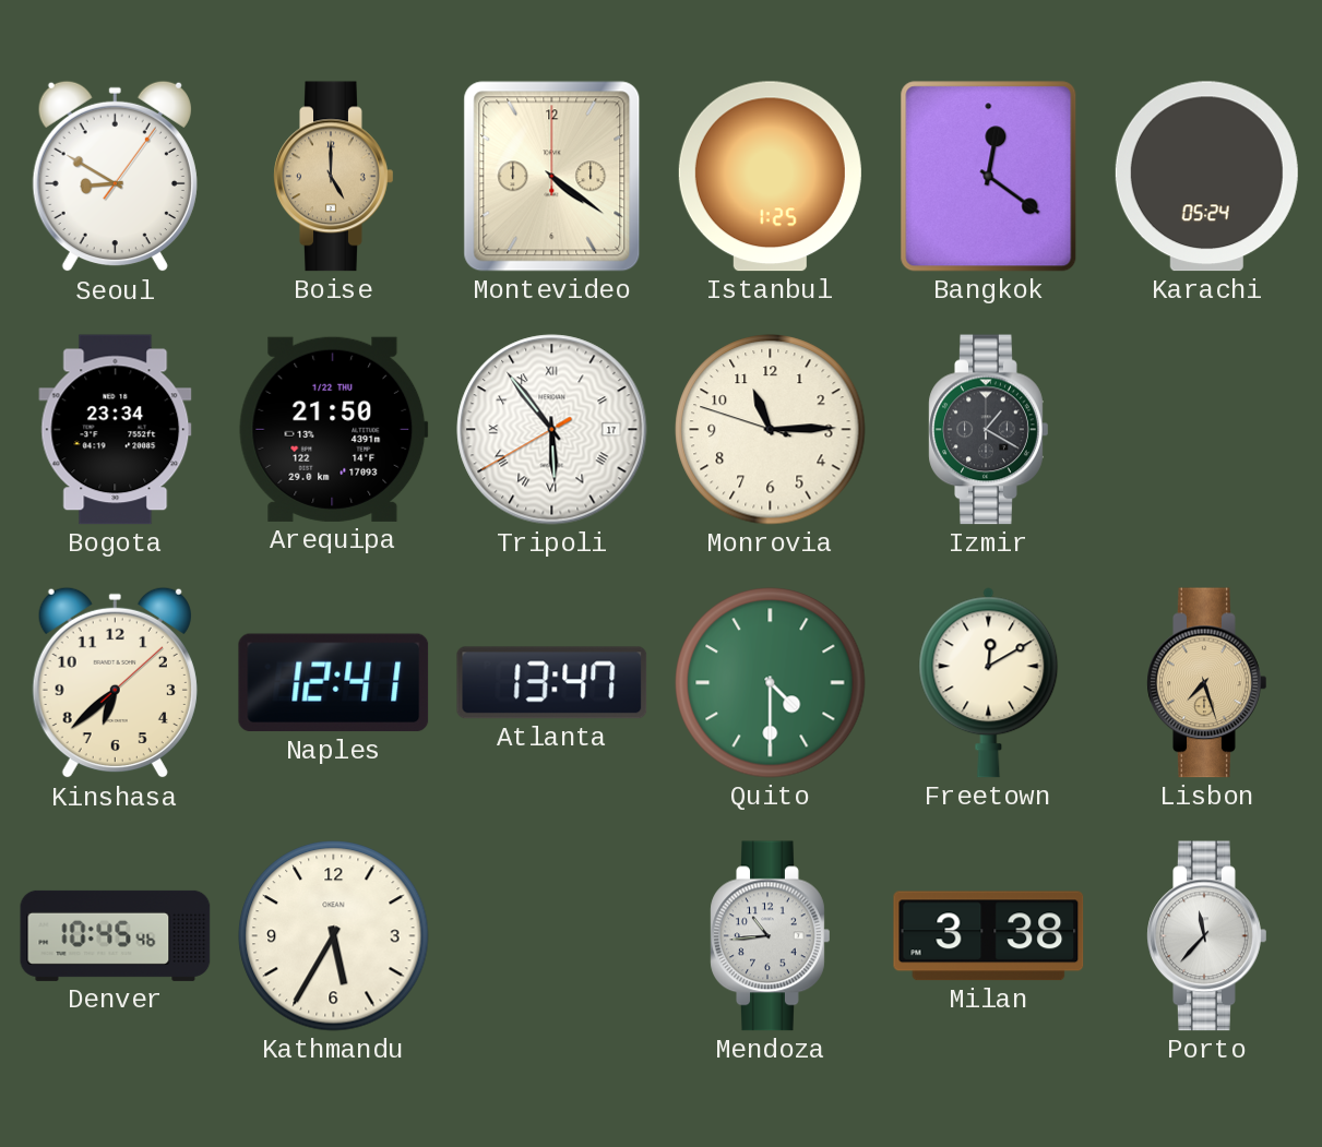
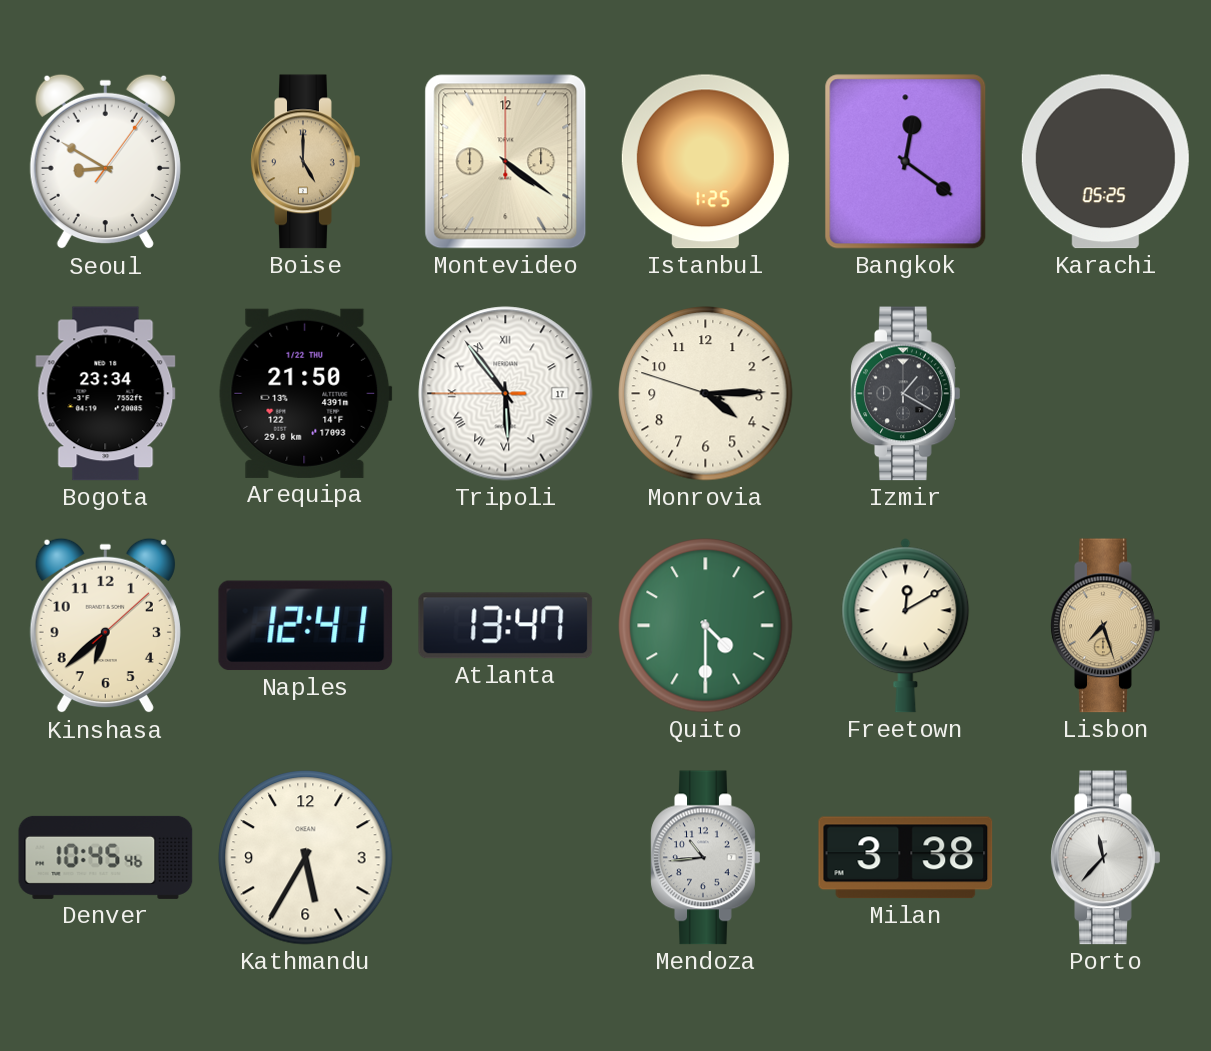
Karachi: 05:24 -> 05:25
Tripoli: 5:53:40 -> 5:53:45
Monrovia: 11:14 -> 4:14
